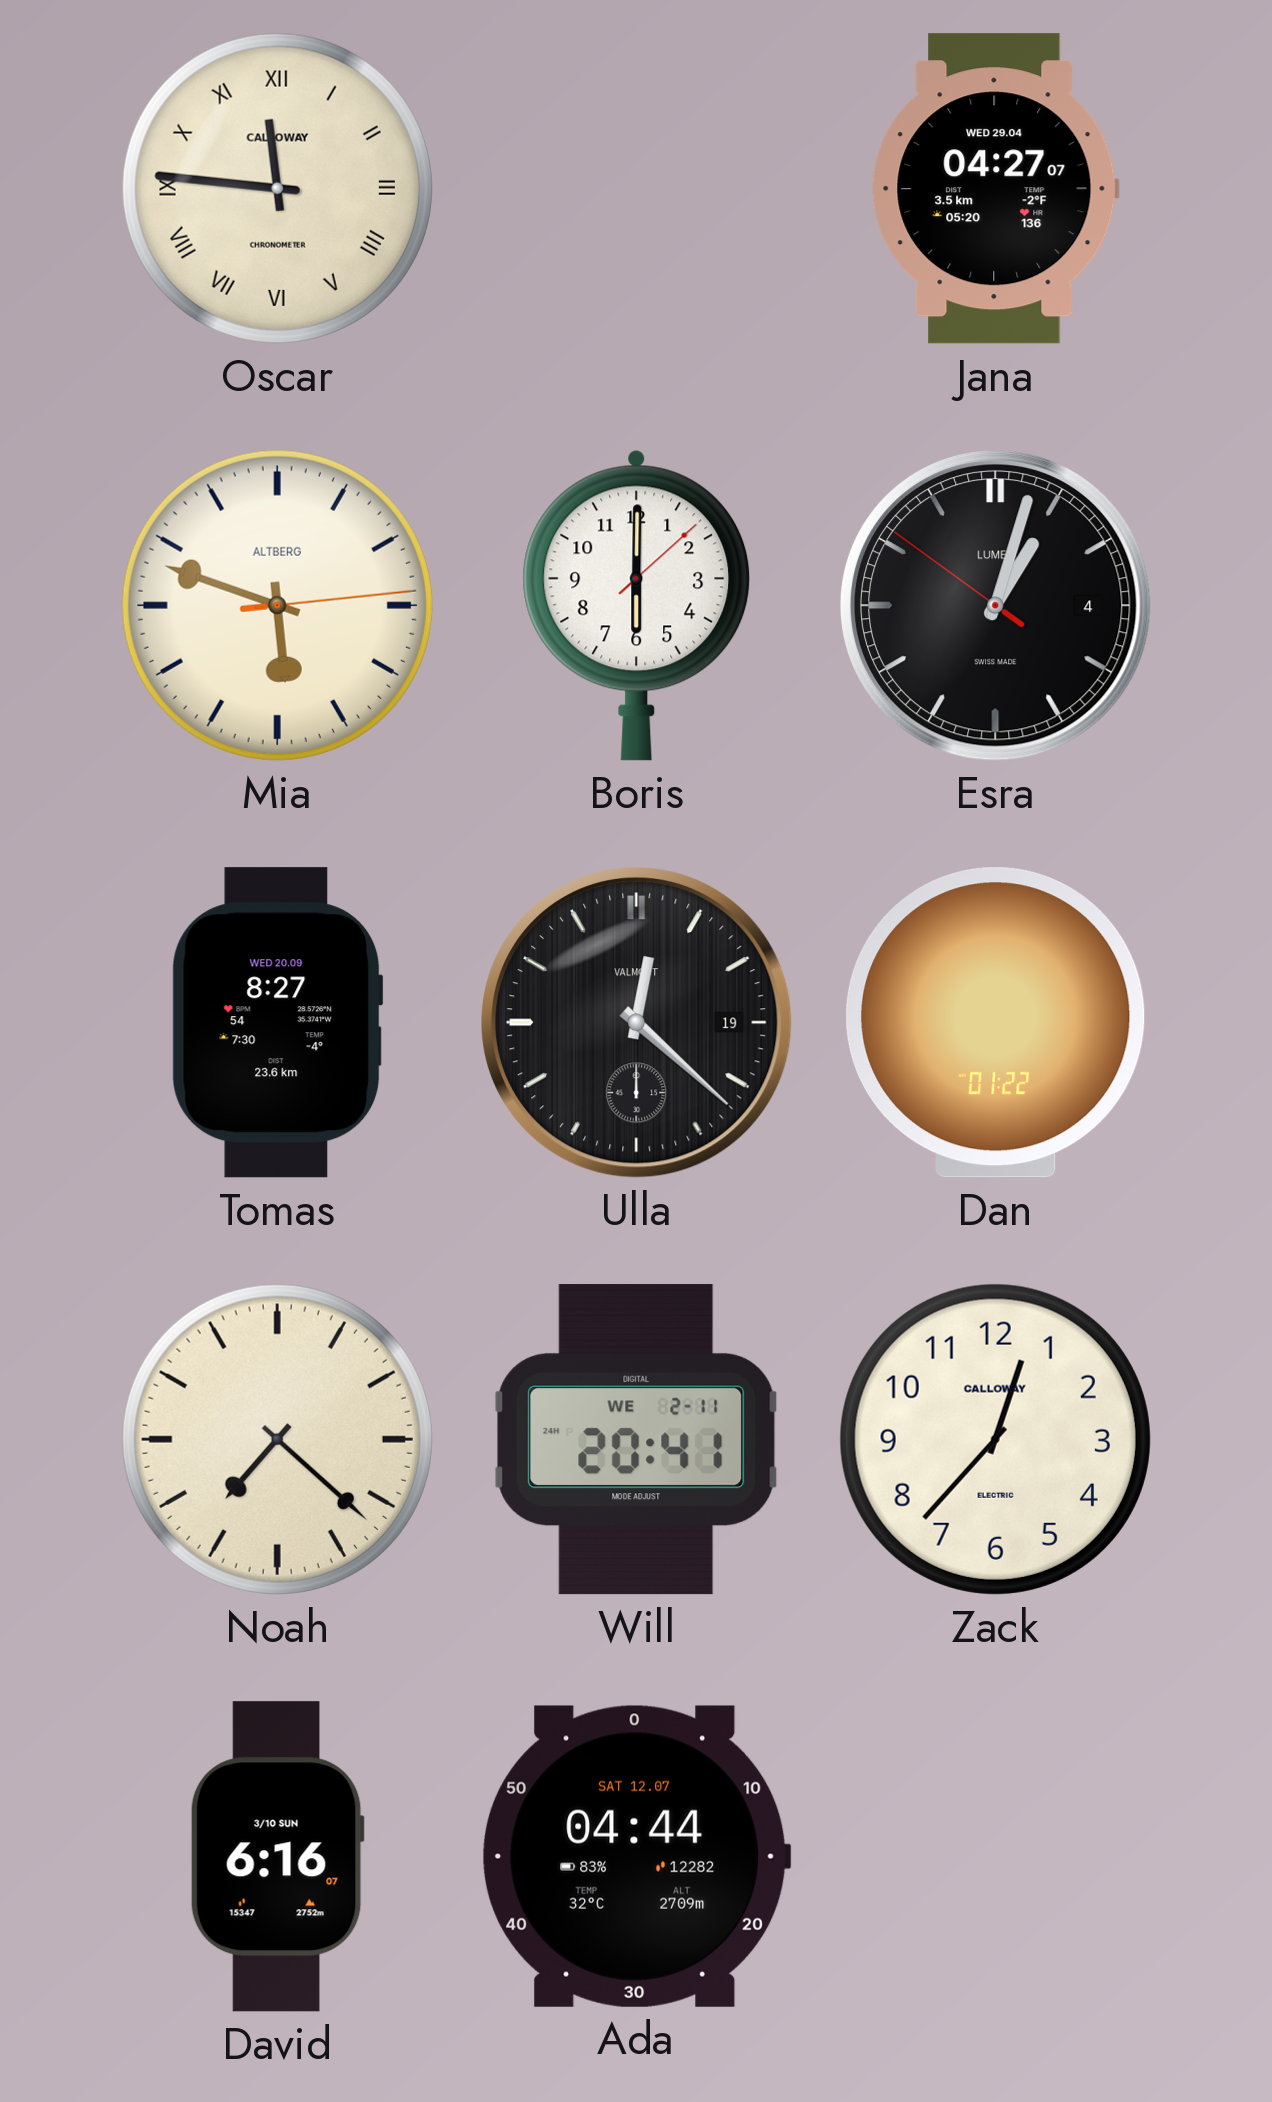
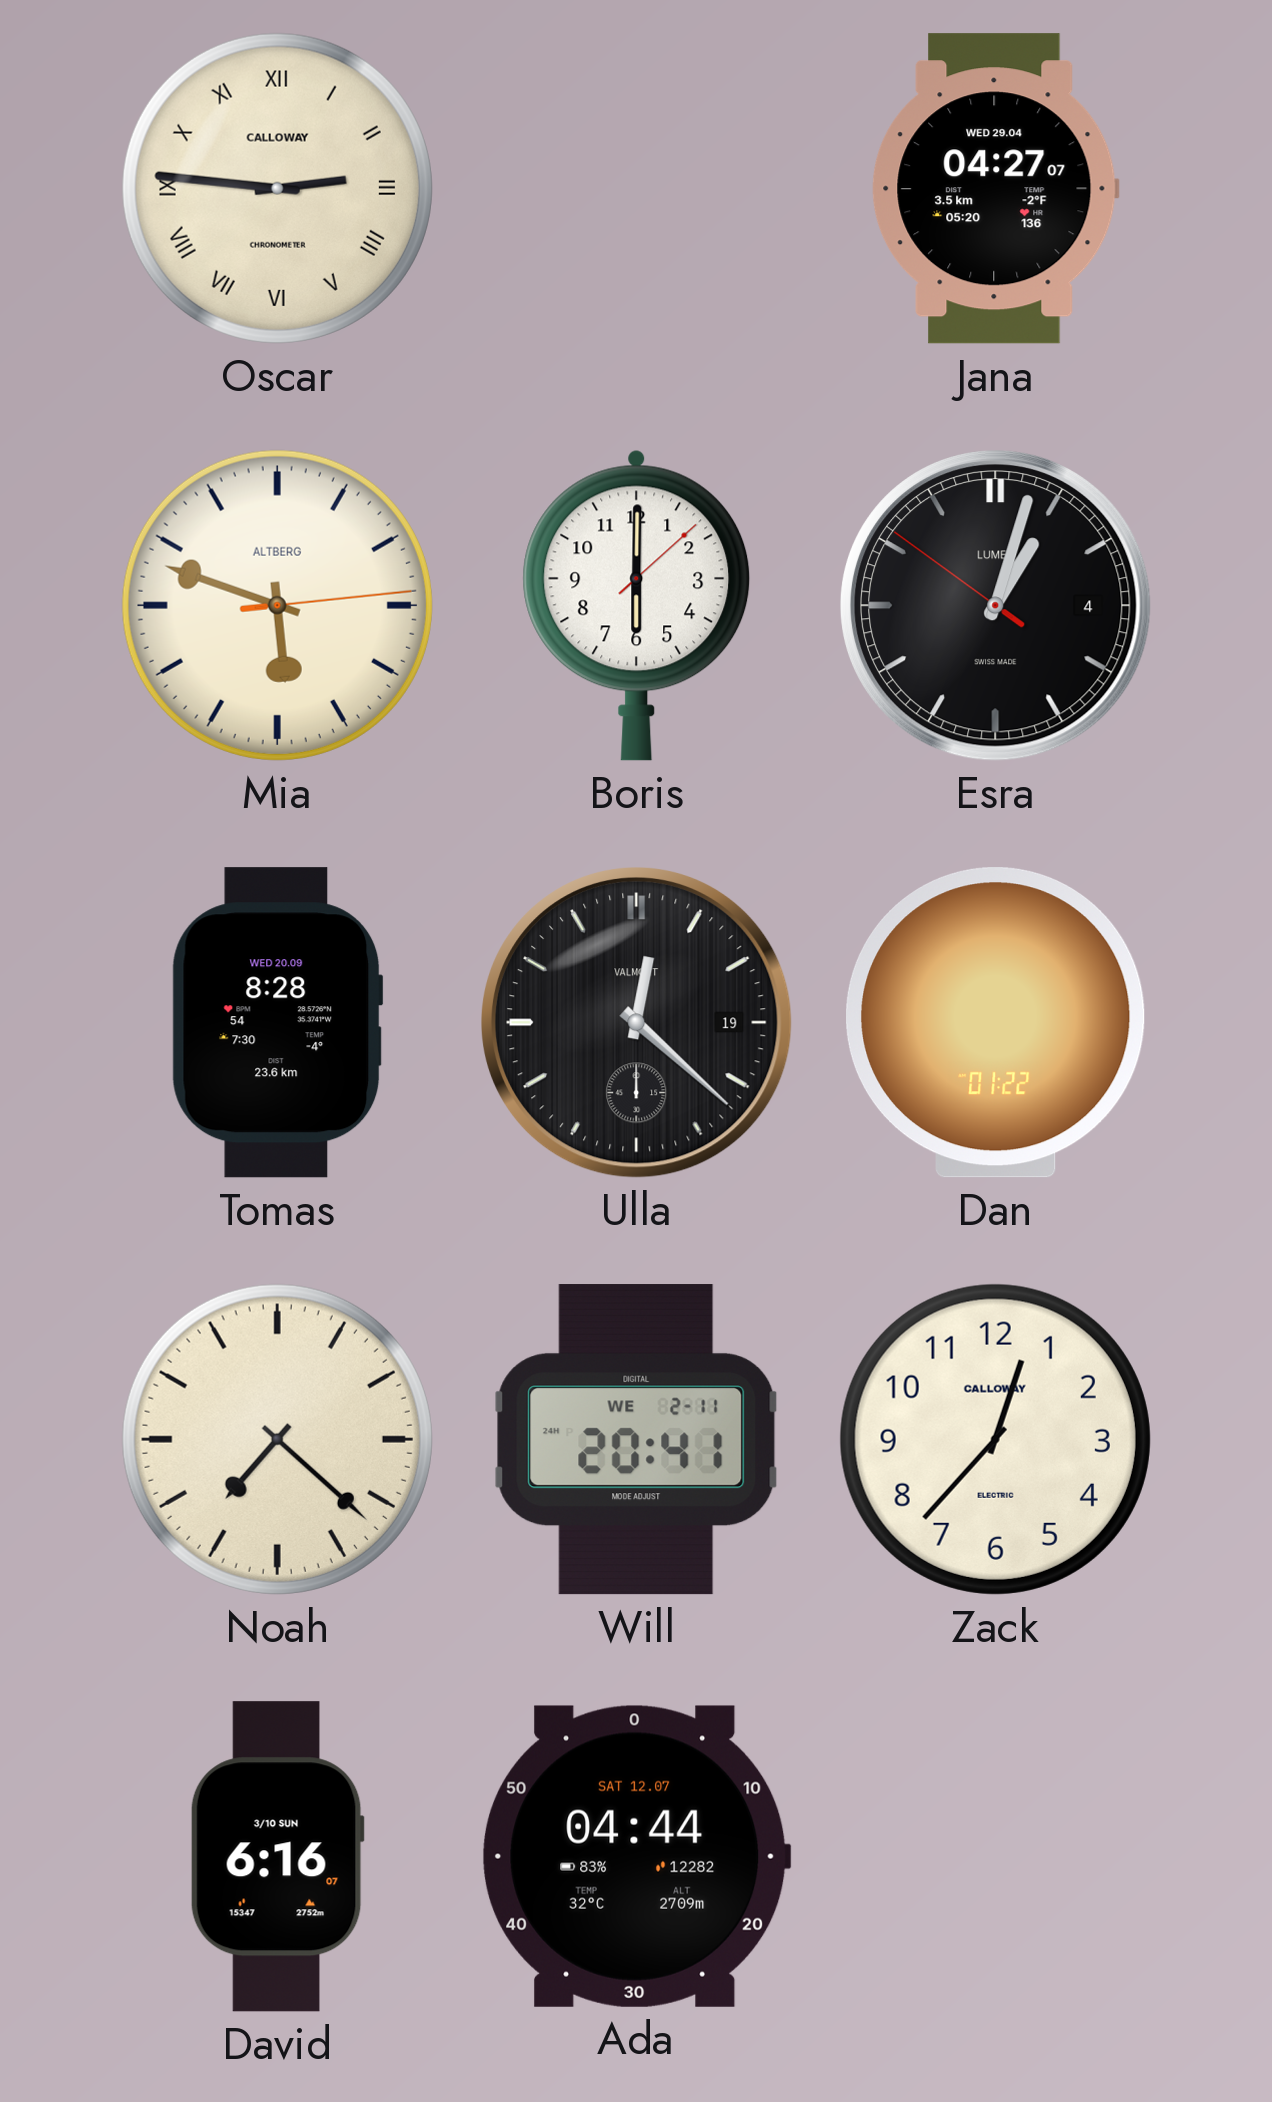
Oscar: 11:46 -> 2:46
Tomas: 8:27 -> 8:28
